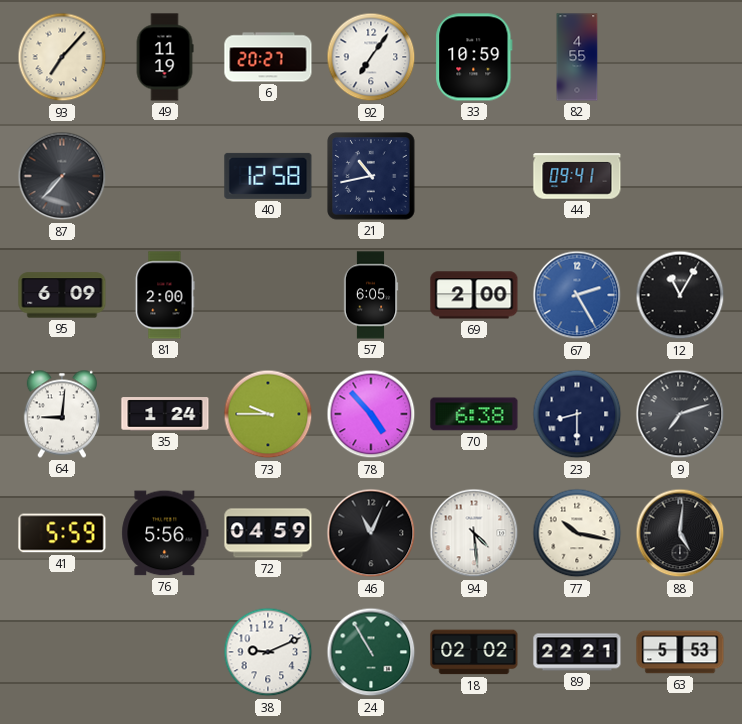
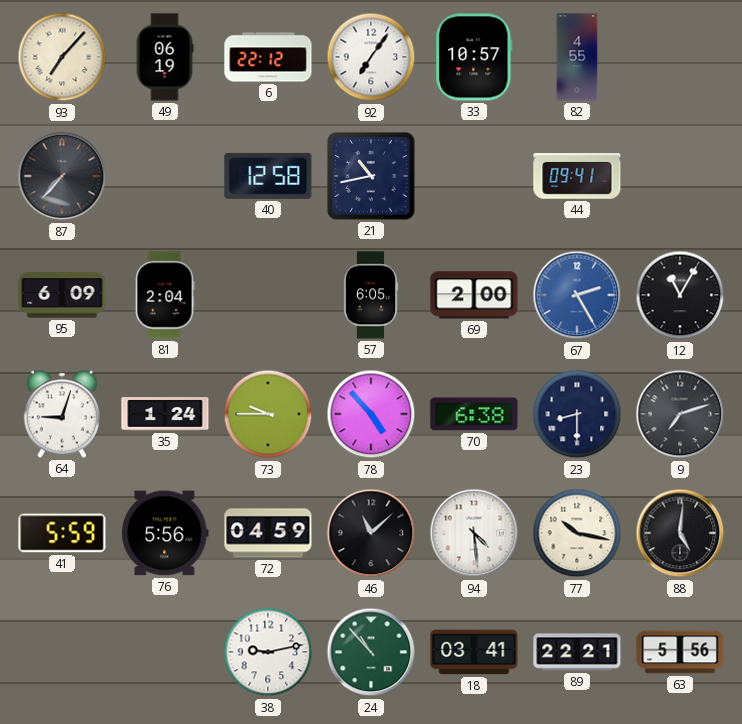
49: 11:19 -> 06:19
6: 20:27 -> 22:12
33: 10:59 -> 10:57
81: 2:00 -> 2:04
64: 9:01 -> 9:03
46: 11:04 -> 11:08
38: 9:11 -> 9:13
24: 10:55 -> 10:53
18: 02:02 -> 03:41
63: 5:53 -> 5:56
